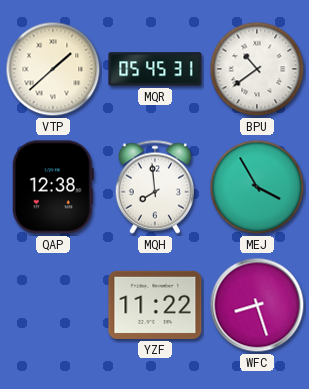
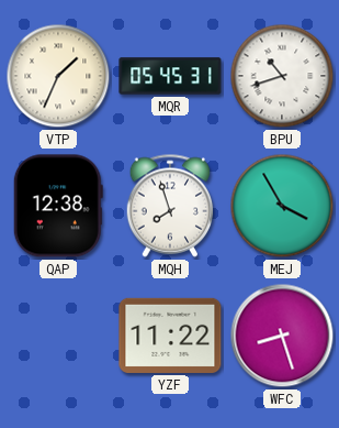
VTP: 1:38 -> 1:34
BPU: 10:39 -> 10:42
MQH: 7:59 -> 7:57
